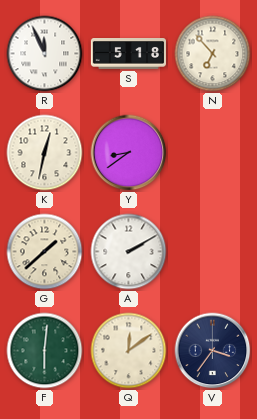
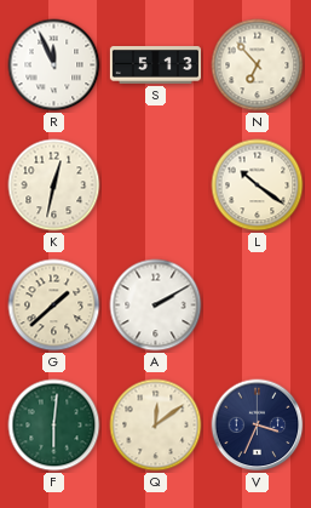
S: 5:18 -> 5:13
Y: 8:39 -> none
L: none -> 10:21
V: 3:36 -> 3:34
